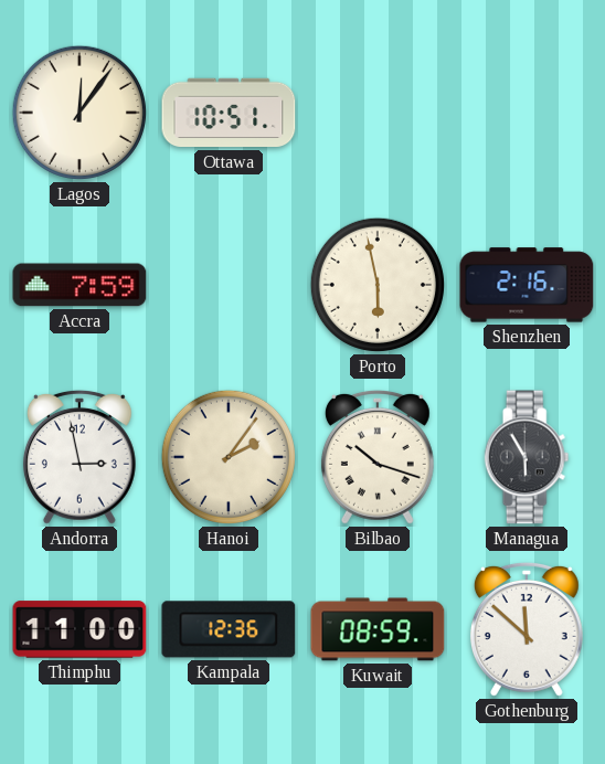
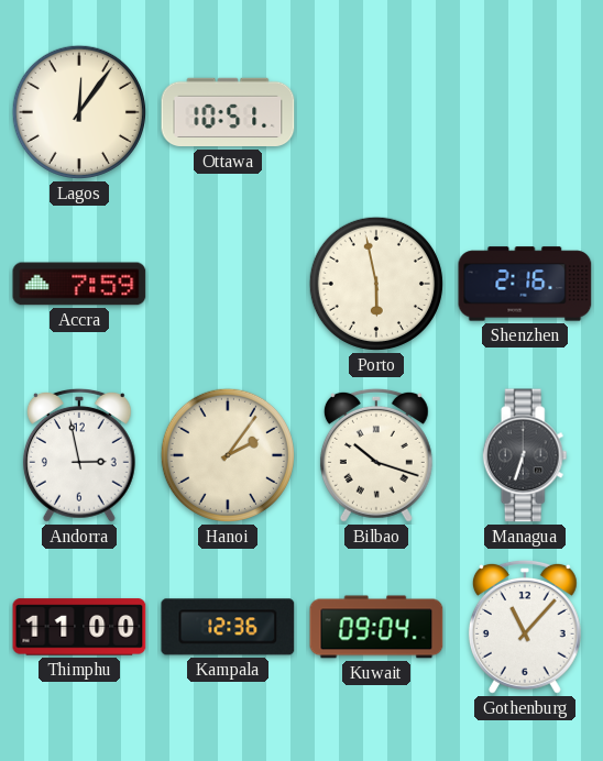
Managua: 5:55 -> 6:33
Kuwait: 08:59 -> 09:04
Gothenburg: 11:52 -> 11:07
